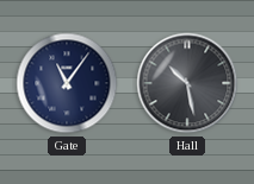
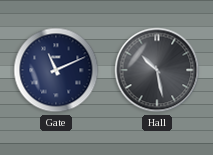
Gate: 11:06 -> 11:11
